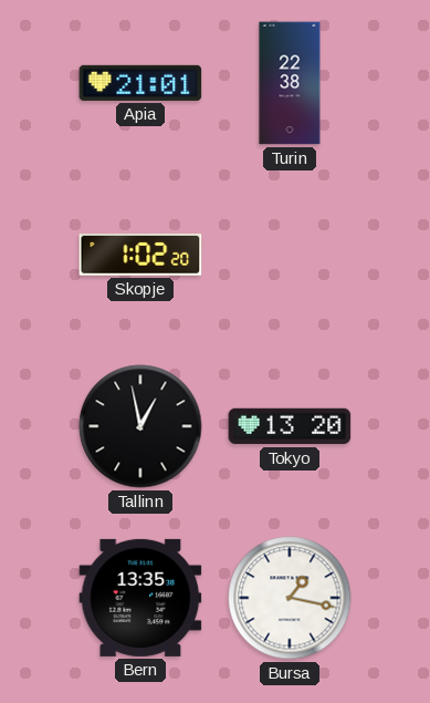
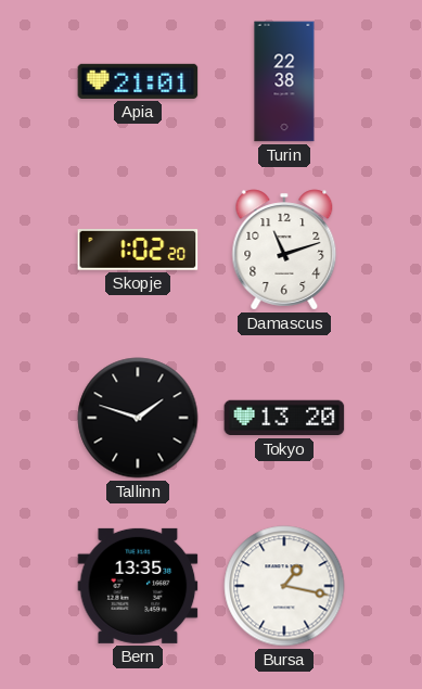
Damascus: none -> 11:12
Tallinn: 12:58 -> 1:48
